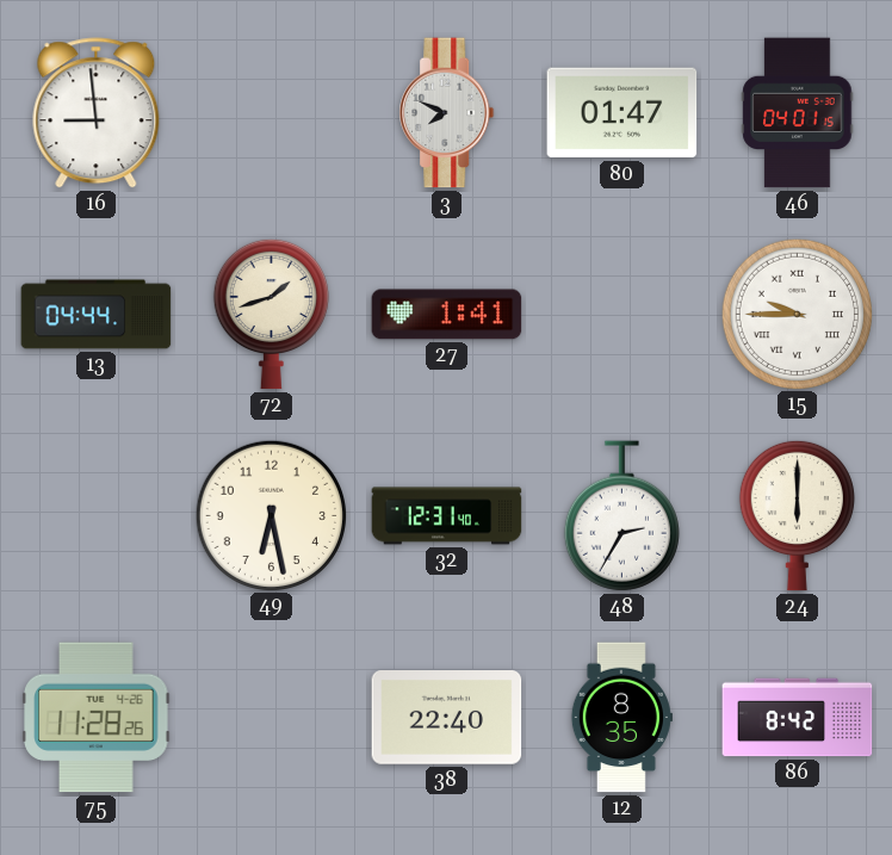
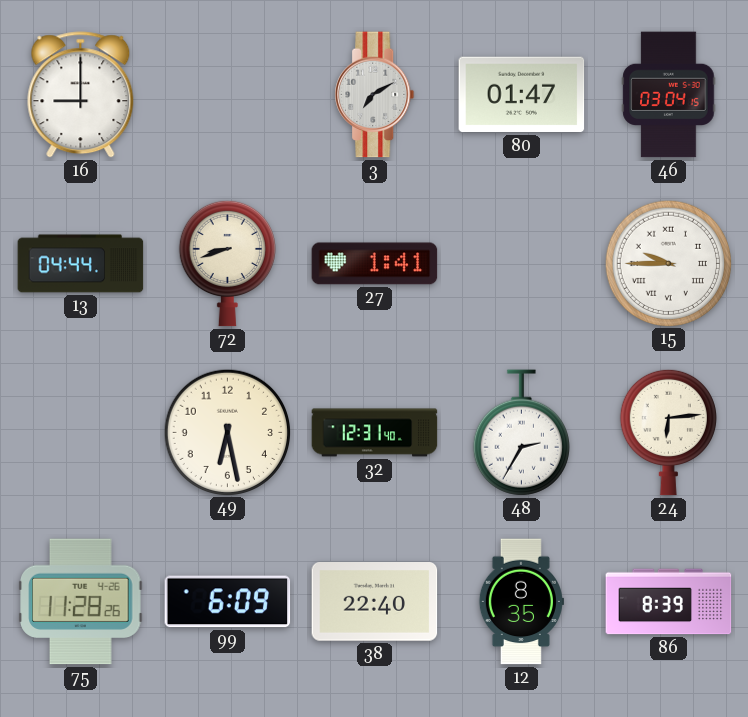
16: 8:59 -> 9:00
3: 7:49 -> 7:10
46: 04:01 -> 03:04
72: 1:42 -> 8:42
24: 6:00 -> 6:14
99: none -> 6:09
86: 8:42 -> 8:39
